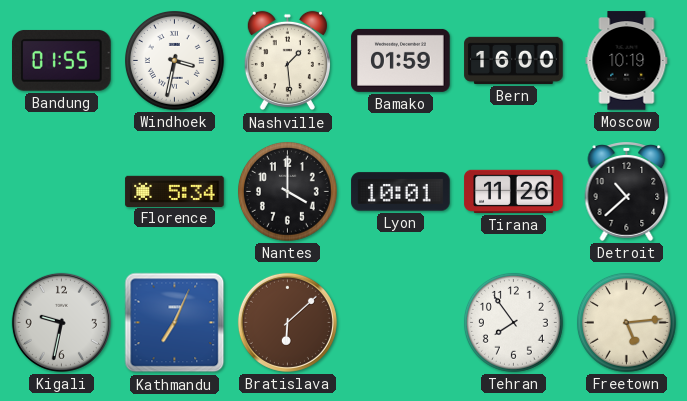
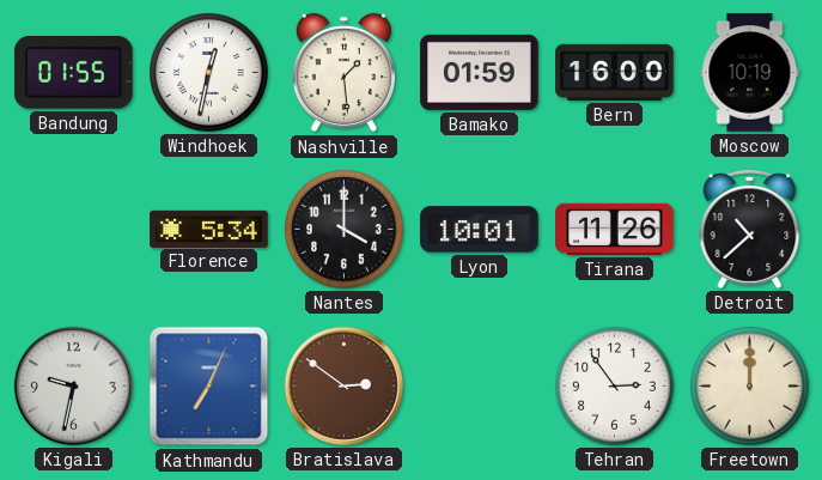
Windhoek: 3:32 -> 12:32
Bratislava: 6:08 -> 2:51
Tehran: 7:54 -> 2:54
Freetown: 5:14 -> 12:00
